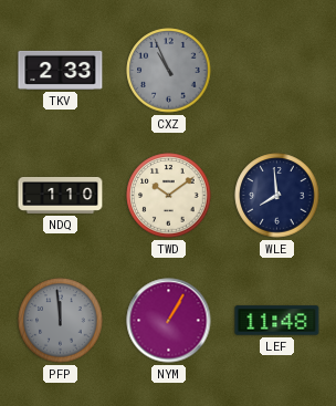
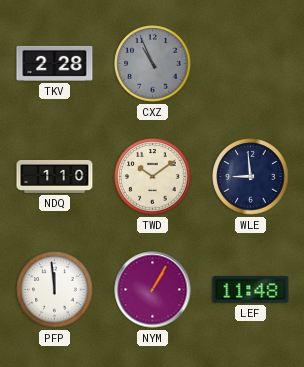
TKV: 2:33 -> 2:28
WLE: 7:59 -> 8:59
PFP dial: grey -> white
